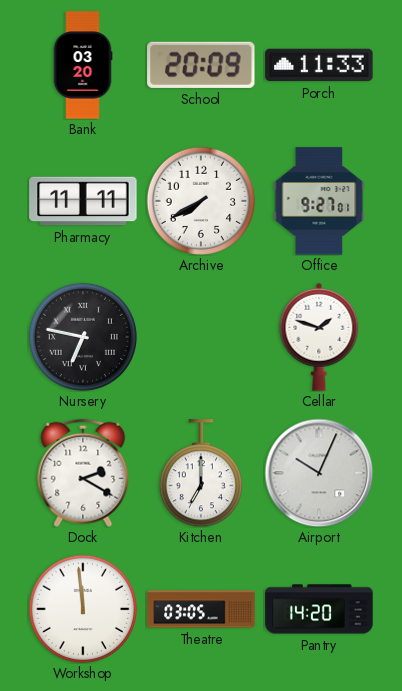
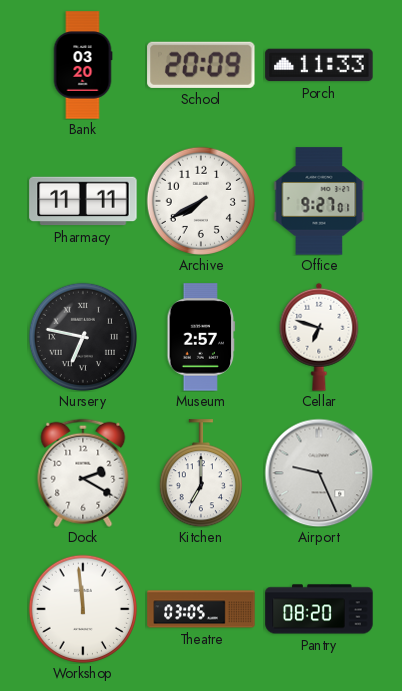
Museum: none -> 2:57
Cellar: 1:48 -> 6:48
Airport: 10:04 -> 9:26
Pantry: 14:20 -> 08:20
